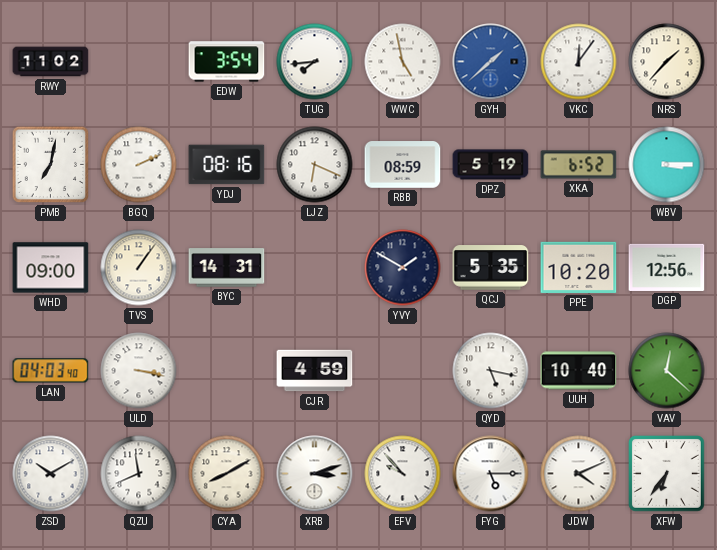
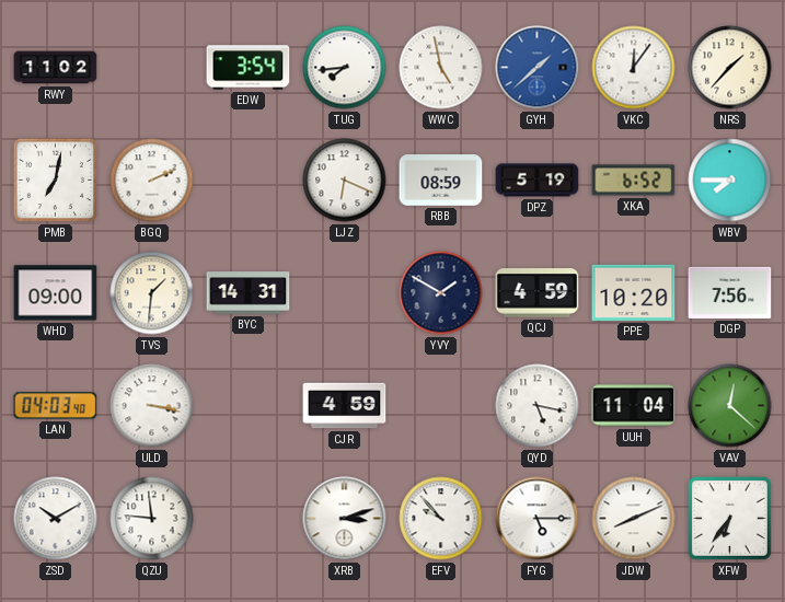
YDJ: 08:16 -> none
WBV: 3:15 -> 7:45
TVS: 1:06 -> 1:31
QCJ: 5:35 -> 4:59
DGP: 12:56 -> 7:56
UUH: 10:40 -> 11:04
QZU: 11:41 -> 11:46
CYA: 8:10 -> none
JDW: 4:11 -> 8:11
